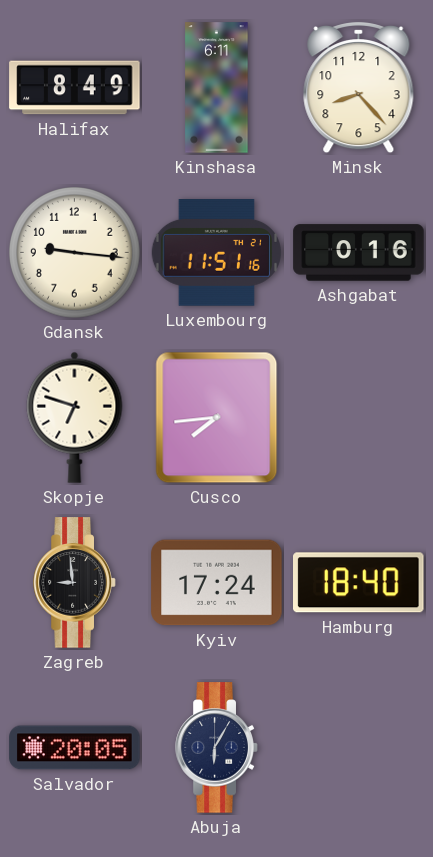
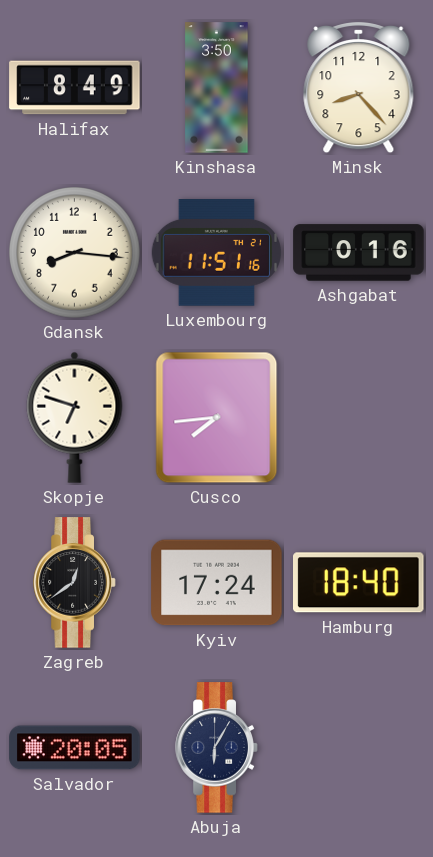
Kinshasa: 6:11 -> 3:50
Gdansk: 9:16 -> 8:16
Zagreb: 8:59 -> 12:39
